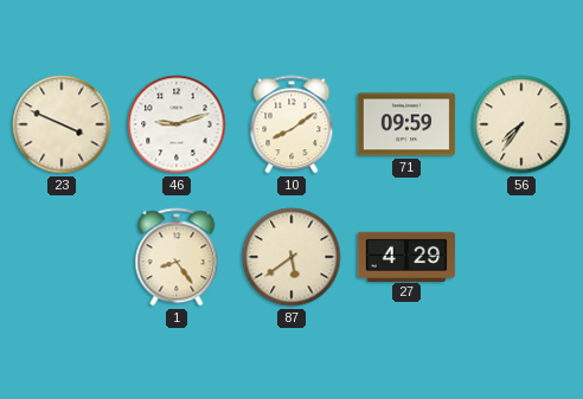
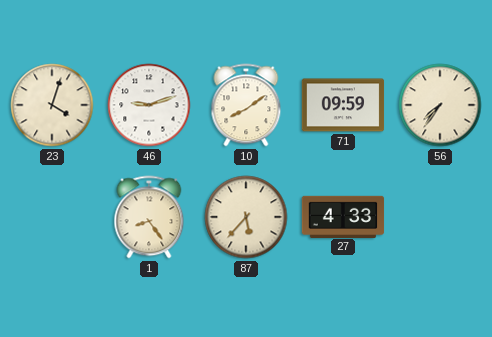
23: 3:49 -> 4:03
87: 5:39 -> 5:37
27: 4:29 -> 4:33
